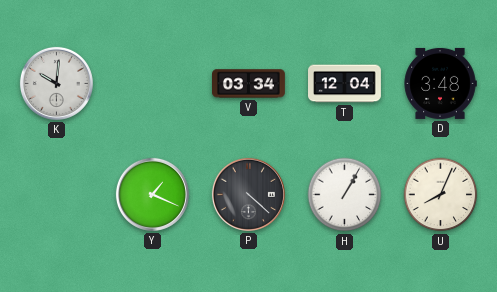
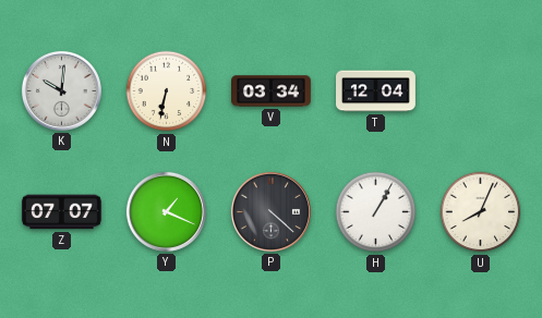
N: none -> 6:32
D: 3:48 -> none
Z: none -> 07:07
